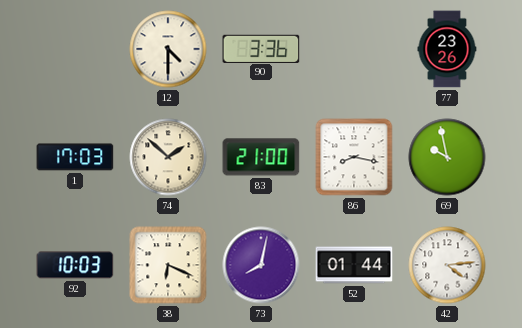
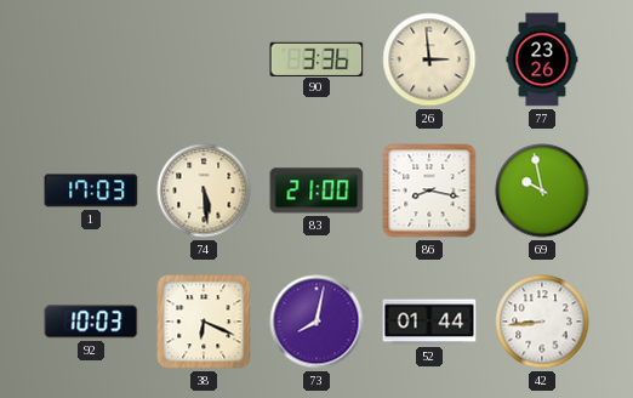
12: 4:30 -> none
26: none -> 2:59
74: 1:52 -> 5:29
42: 4:14 -> 8:44
